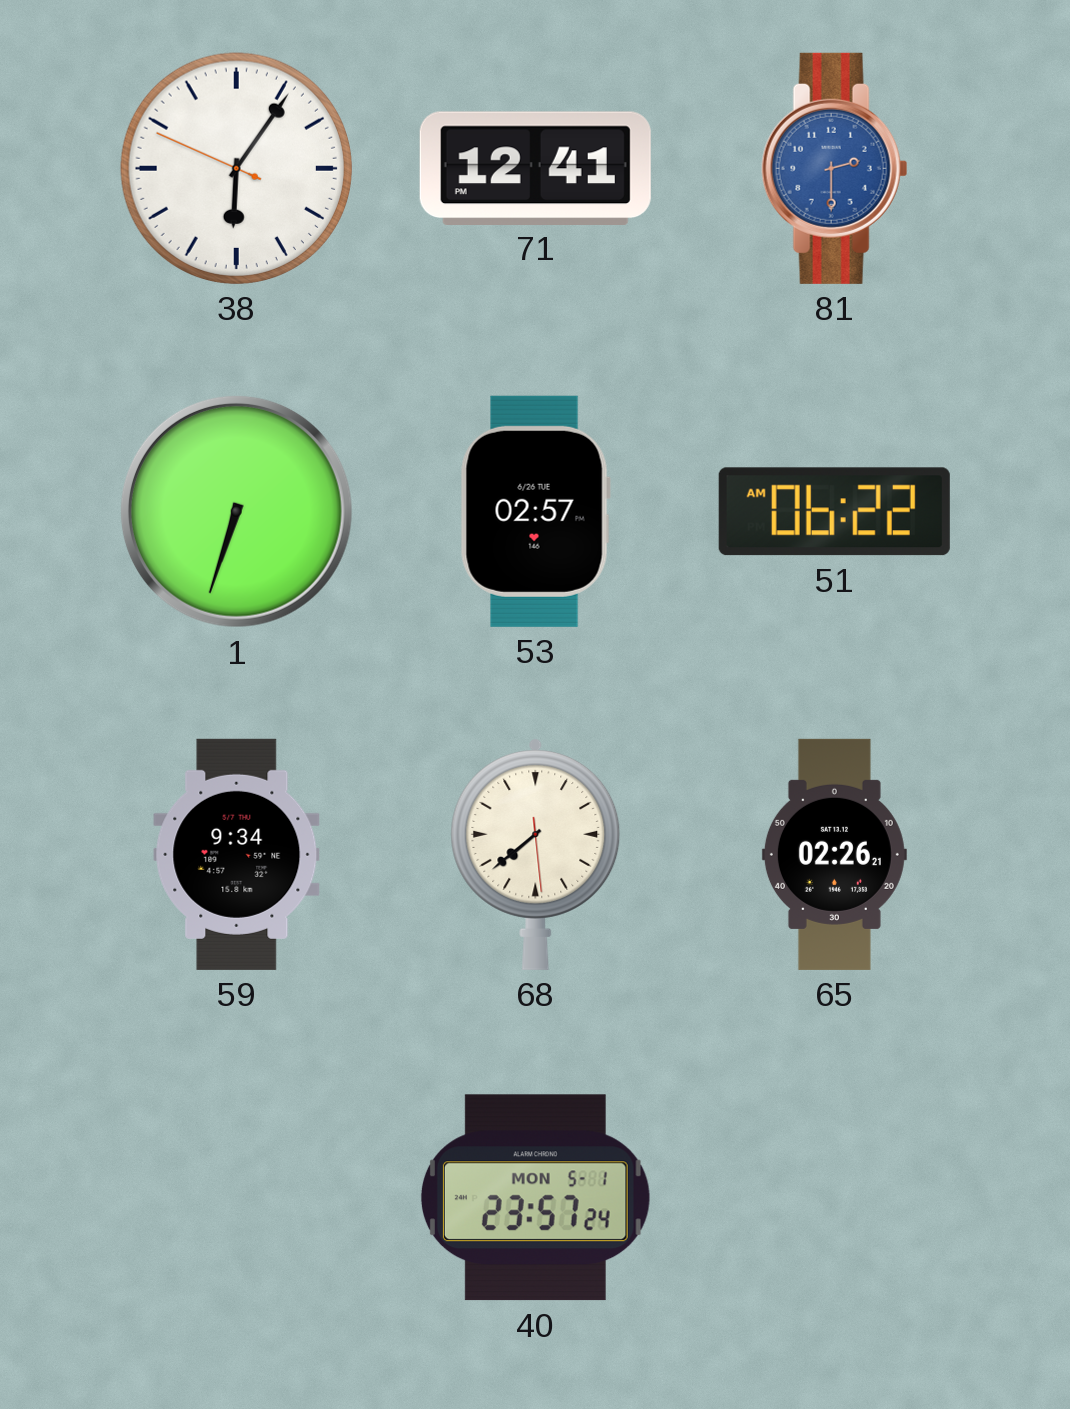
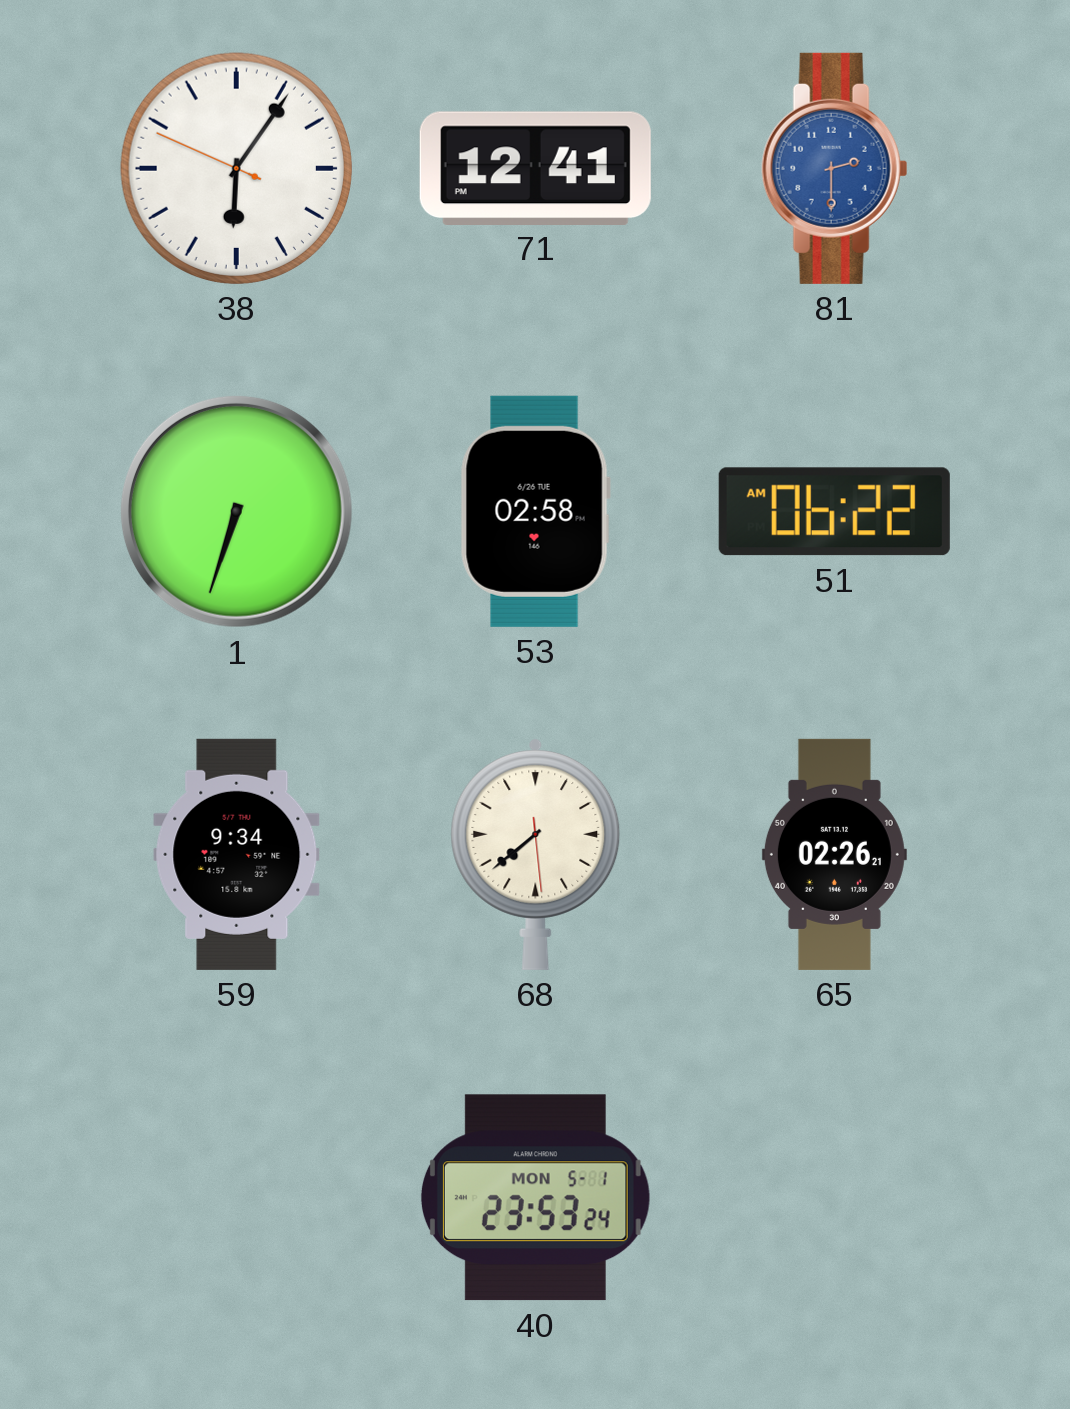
53: 02:57 -> 02:58
40: 23:57 -> 23:53
